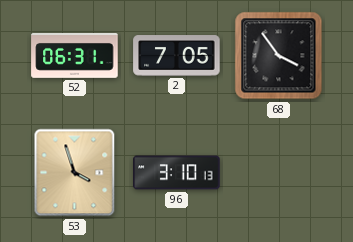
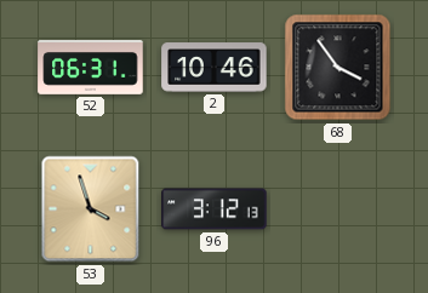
2: 7:05 -> 10:46
96: 3:10 -> 3:12
